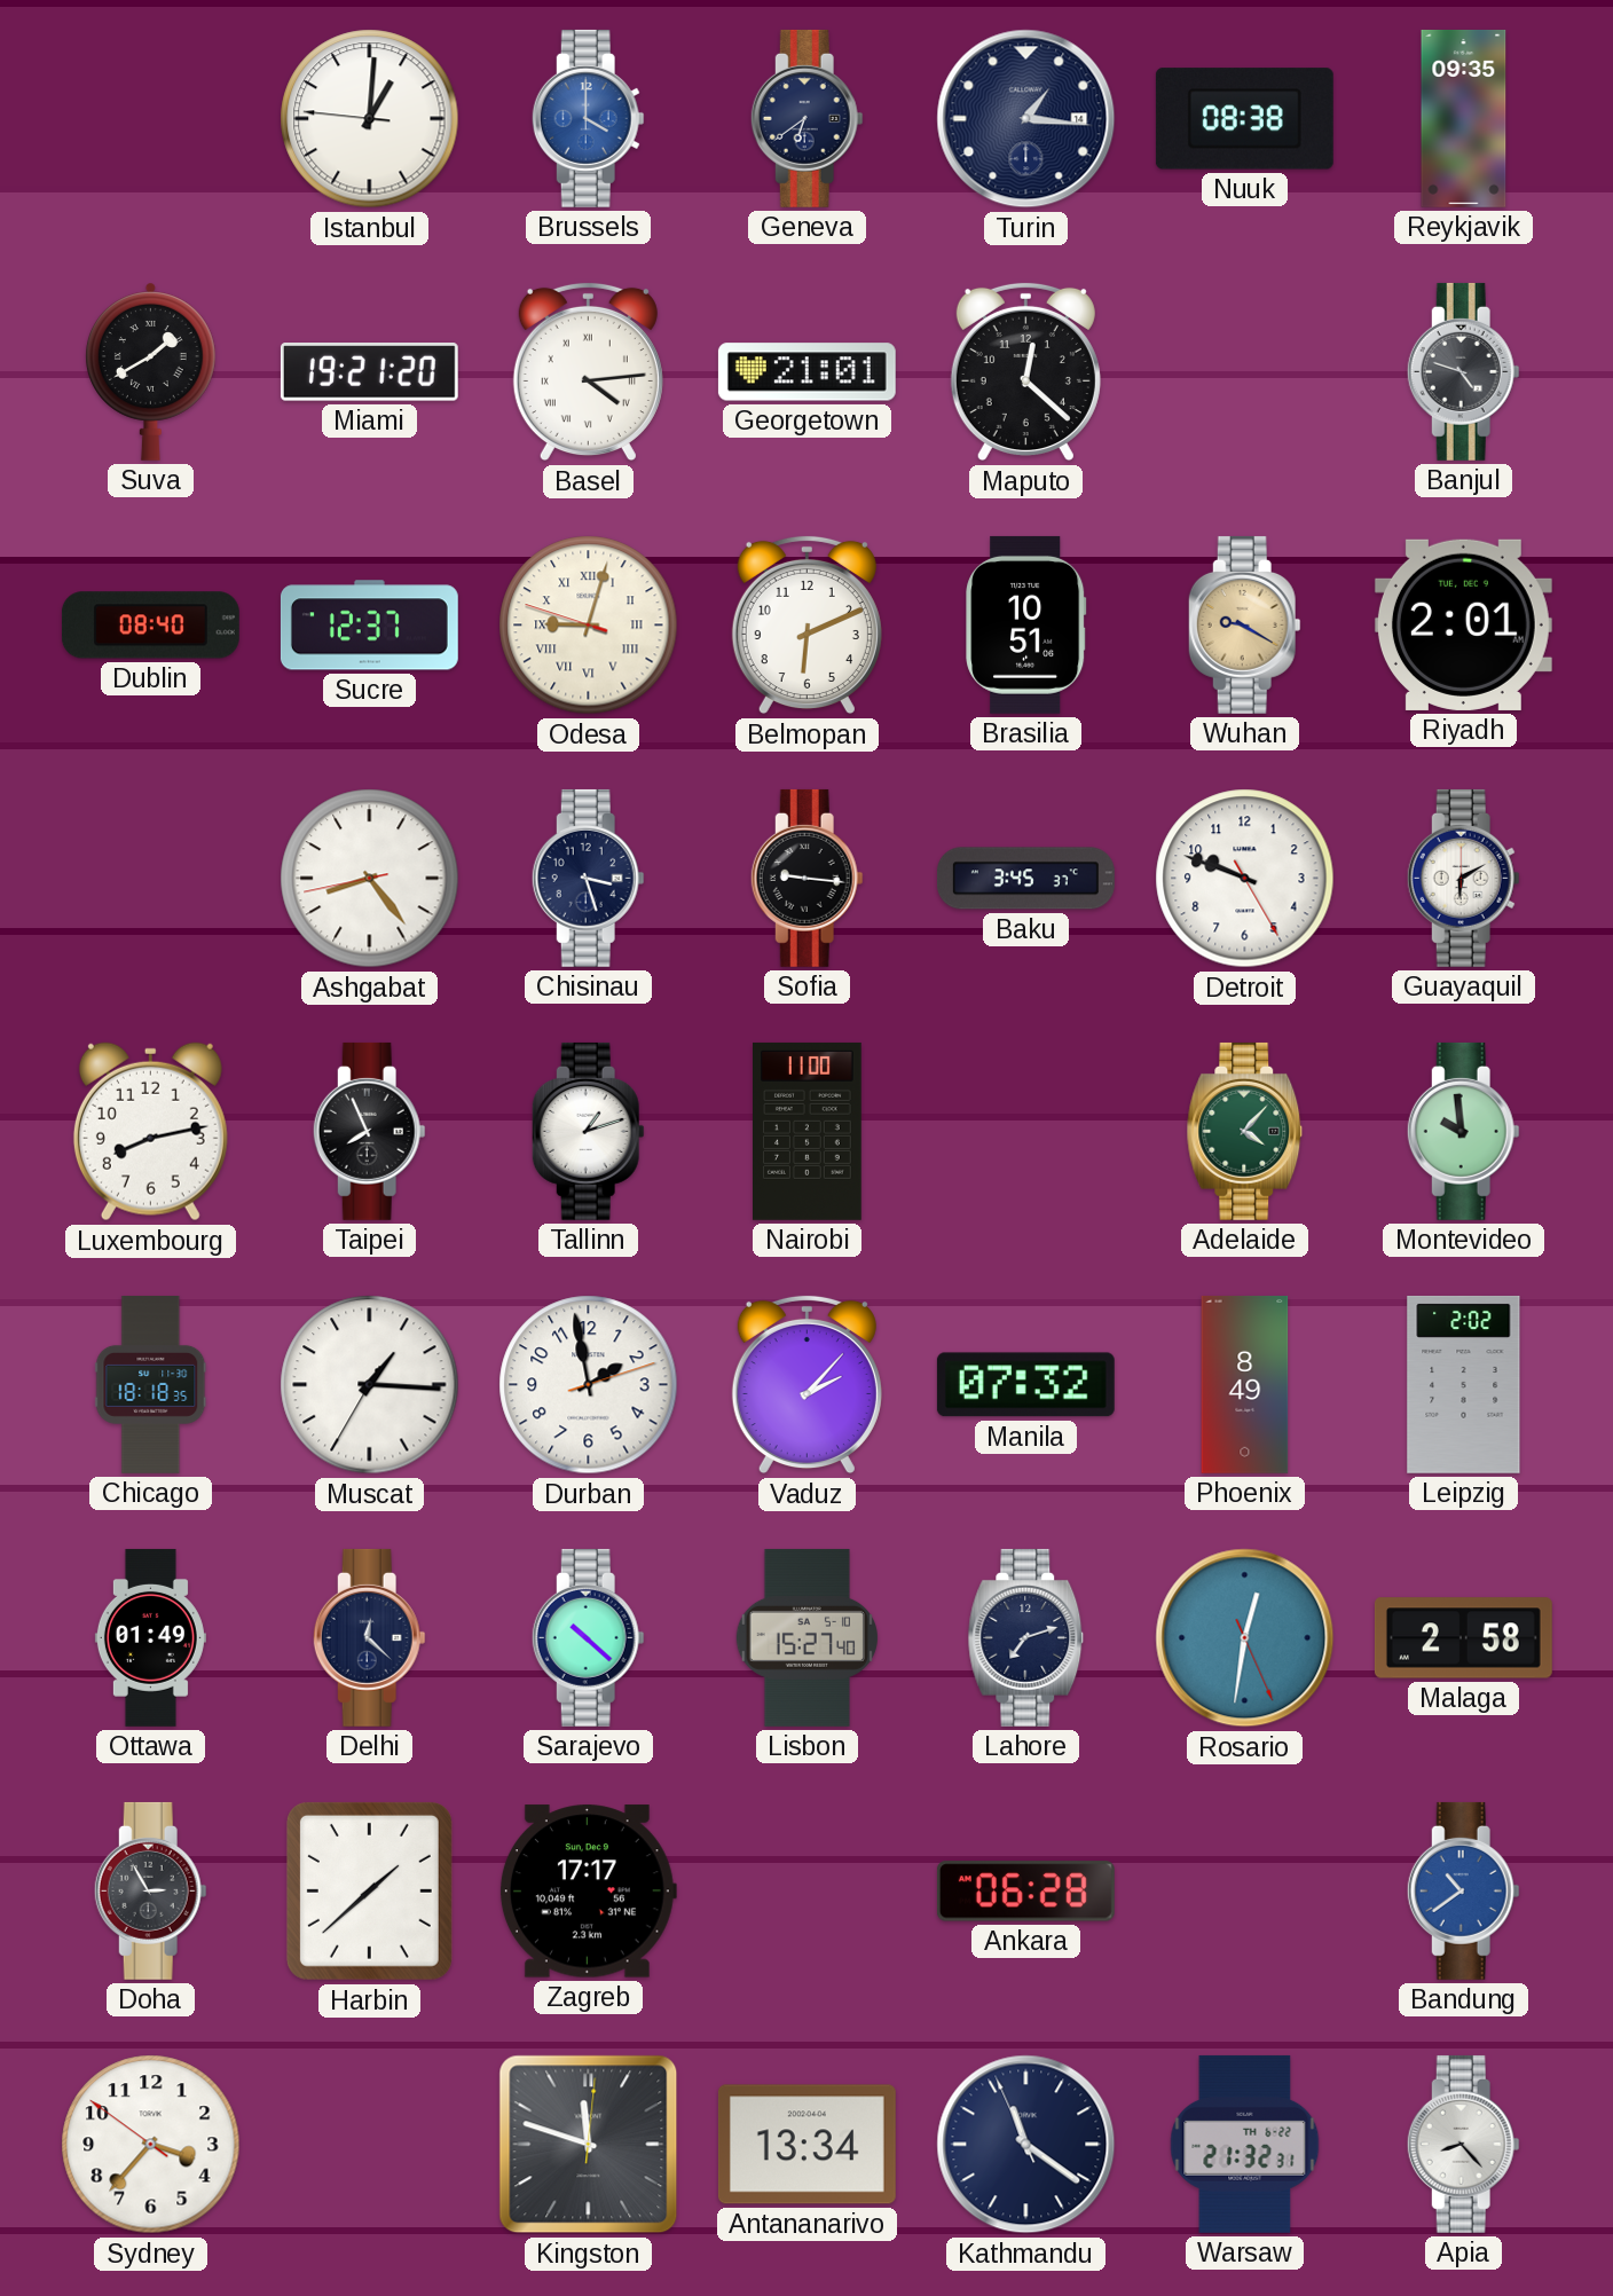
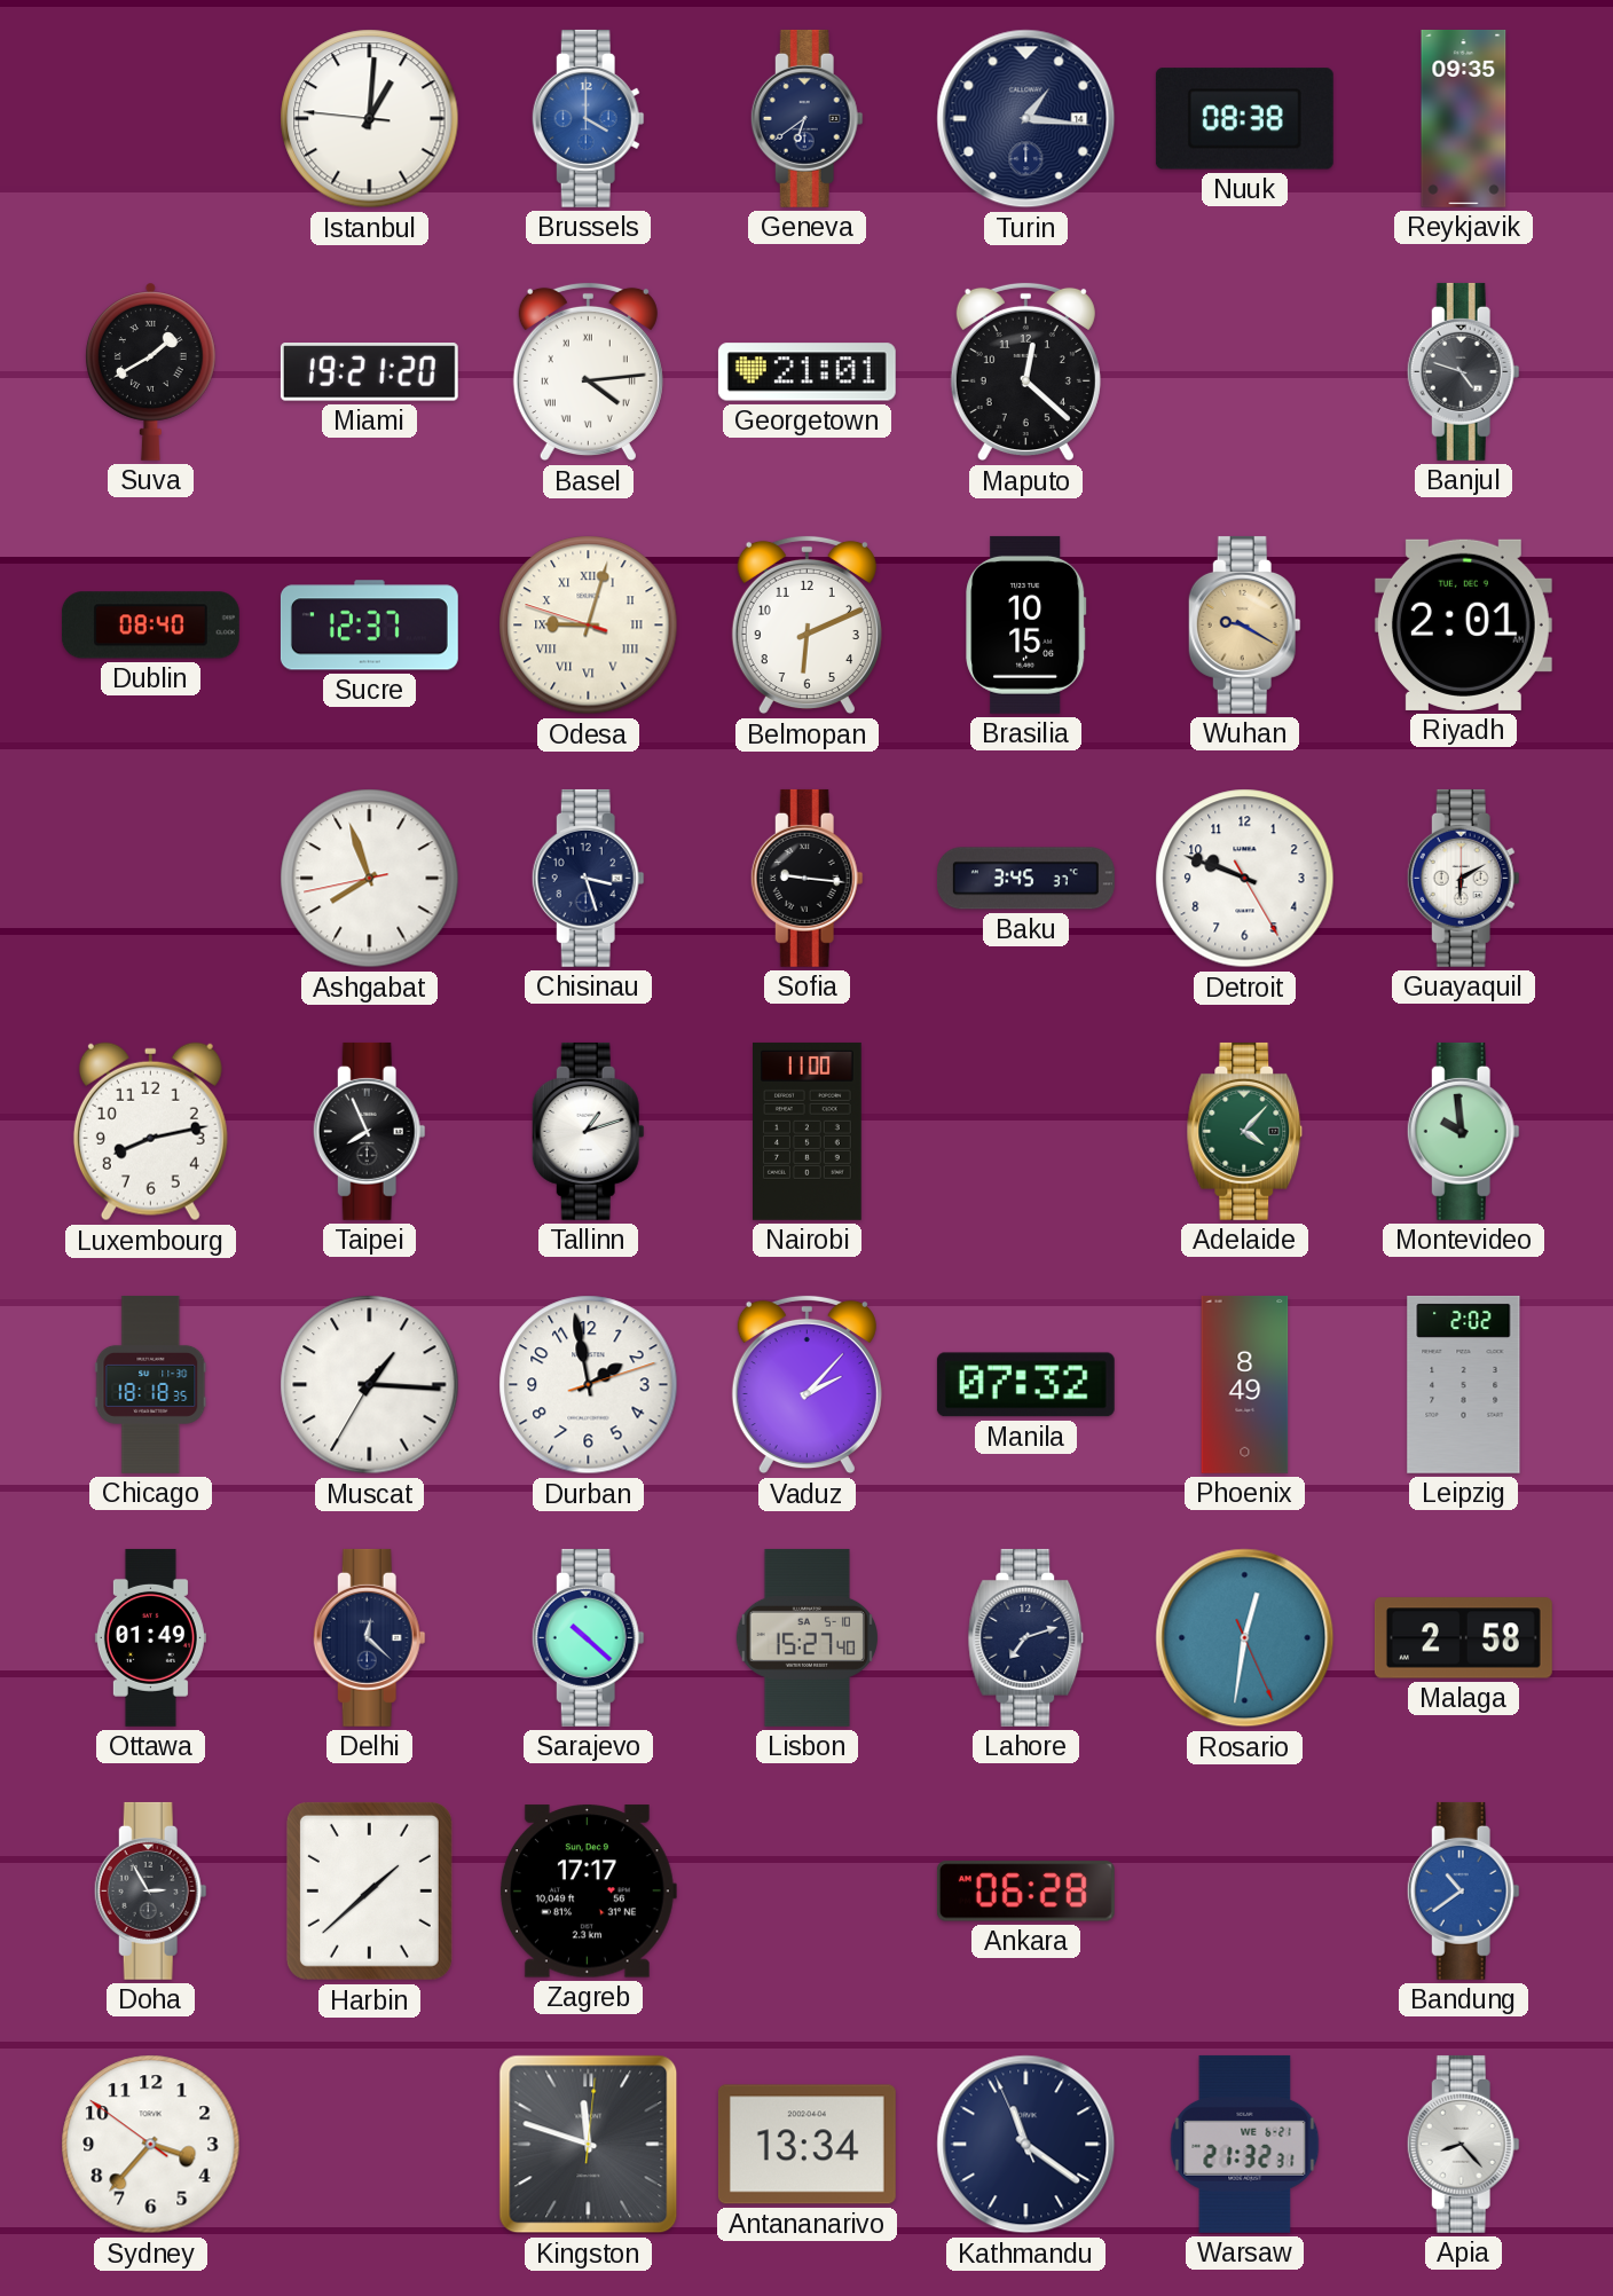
Brasilia: 10:51 -> 10:15
Ashgabat: 8:23 -> 7:56
Warsaw date: TH 6-22 -> WE 6-21
